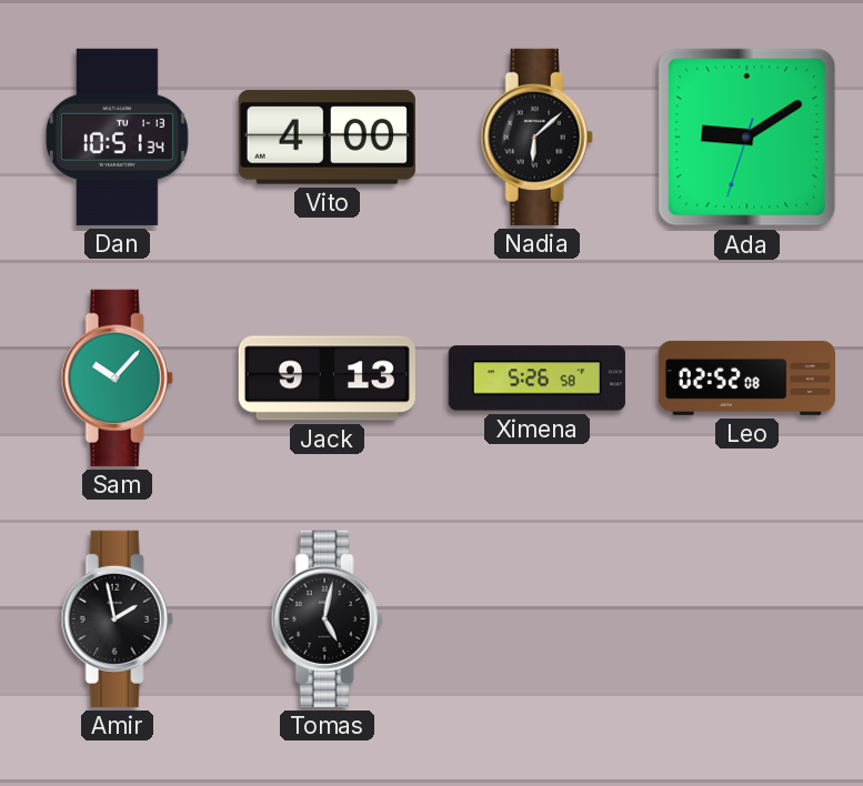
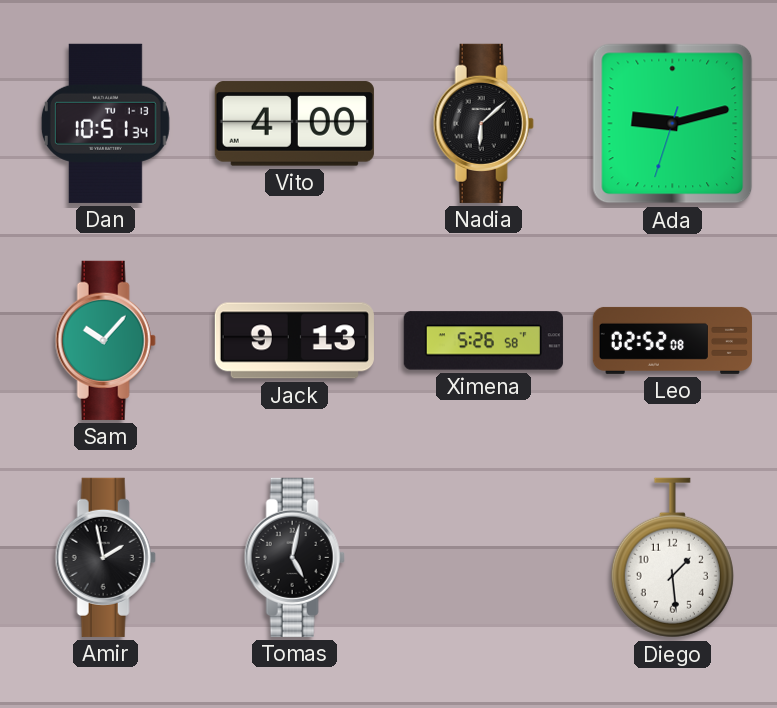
Ada: 9:09 -> 9:12
Diego: none -> 1:29
